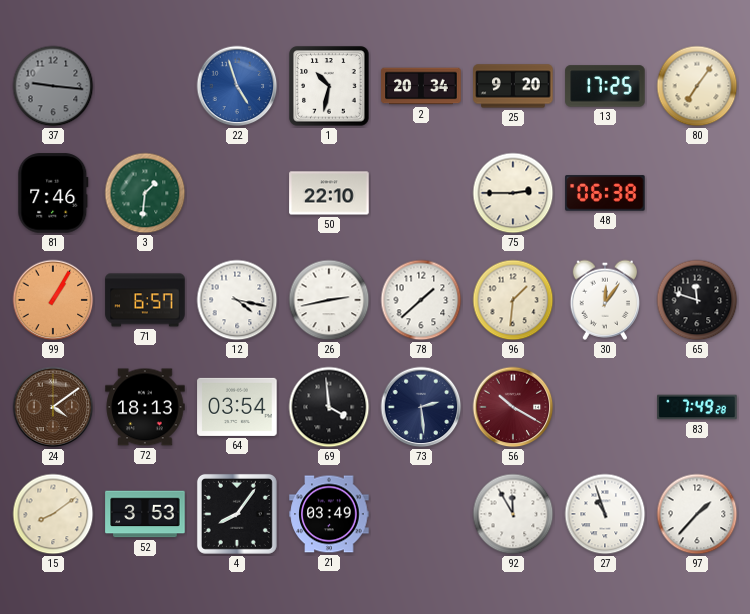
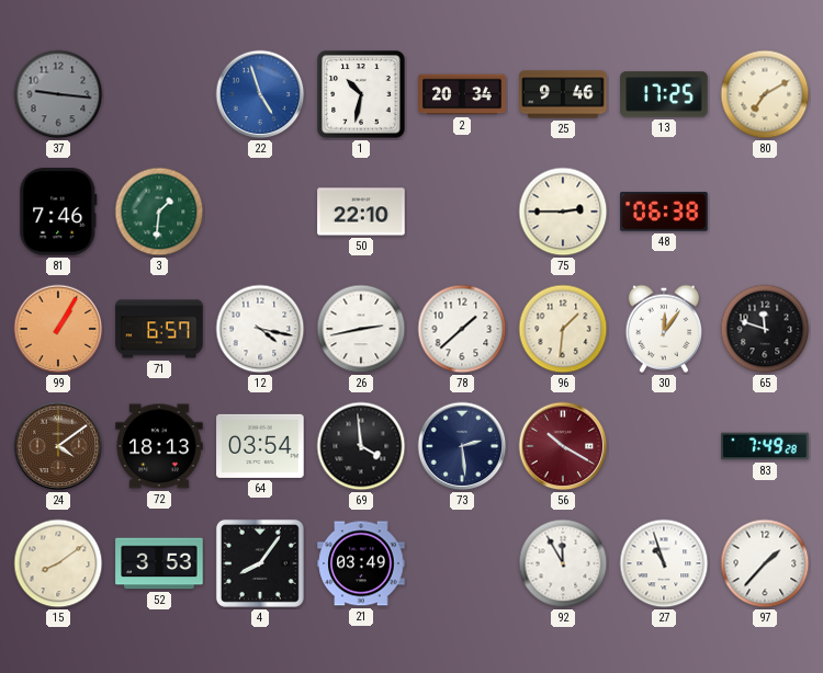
25: 9:20 -> 9:46
80: 7:06 -> 7:10
